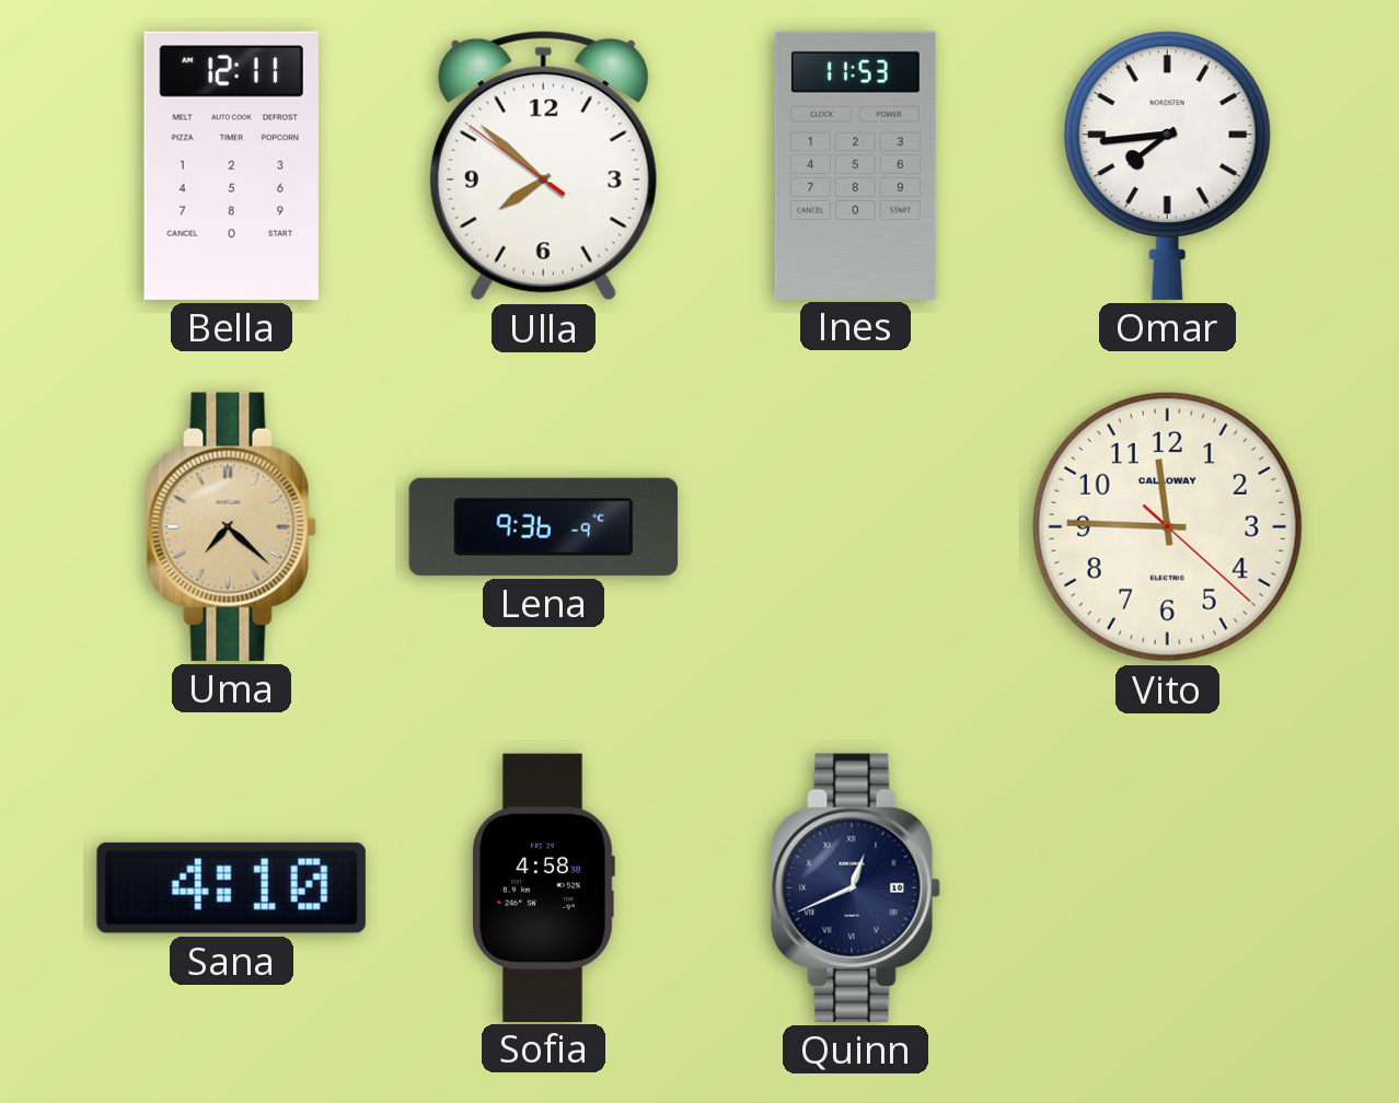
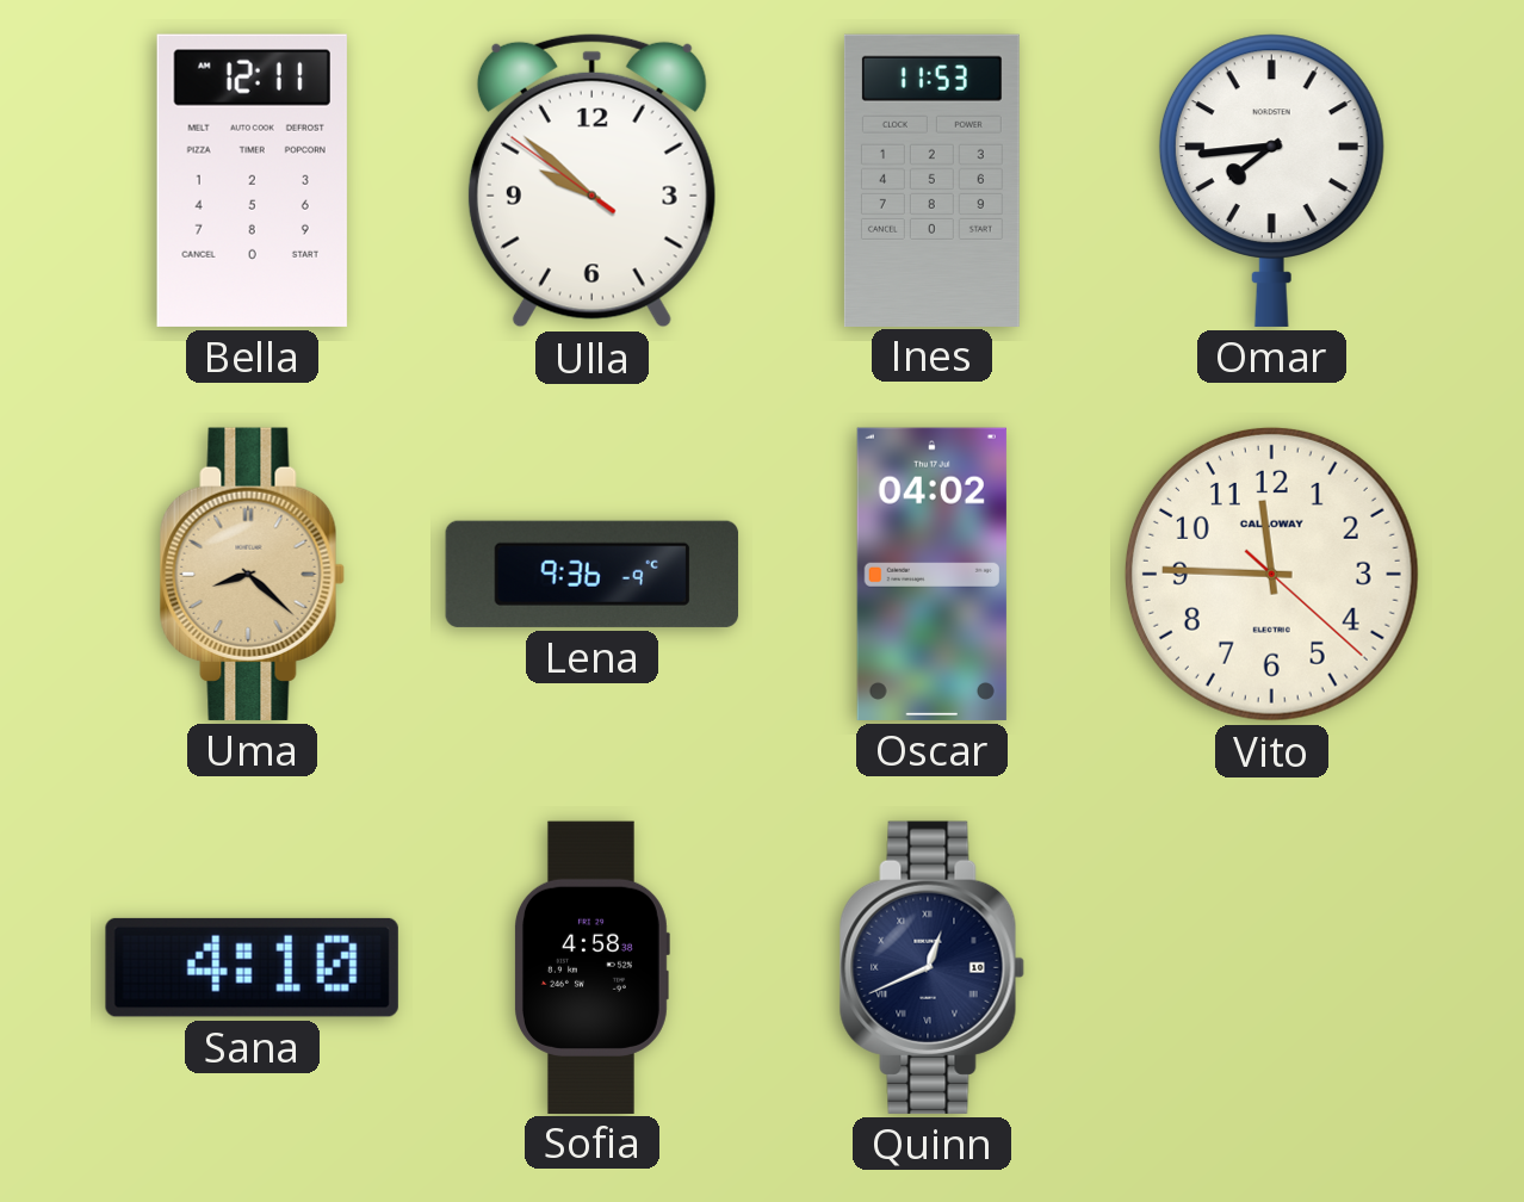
Ulla: 7:51 -> 9:51
Uma: 7:22 -> 8:22
Oscar: none -> 04:02
